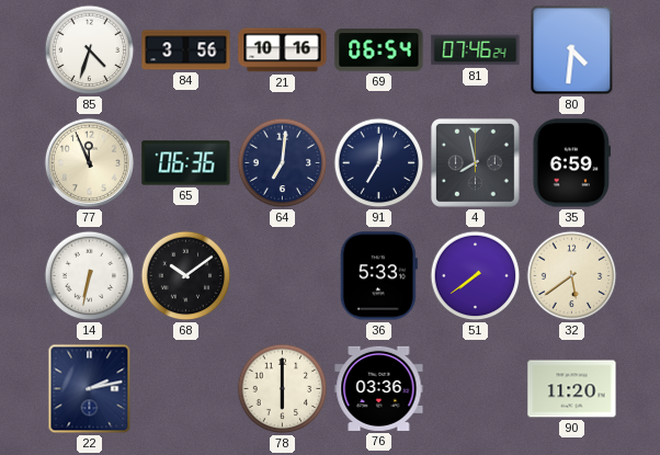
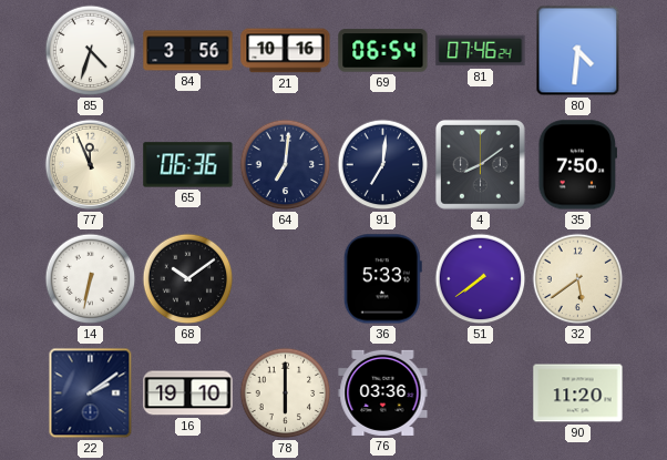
4: 7:58 -> 8:09
35: 6:59 -> 7:50
22: 2:13 -> 2:09
16: none -> 19:10
